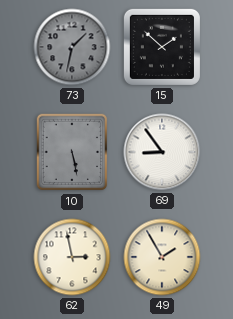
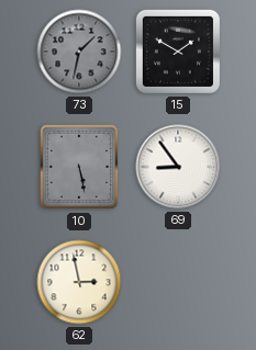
15: 1:52 -> 1:50
49: 1:55 -> none
